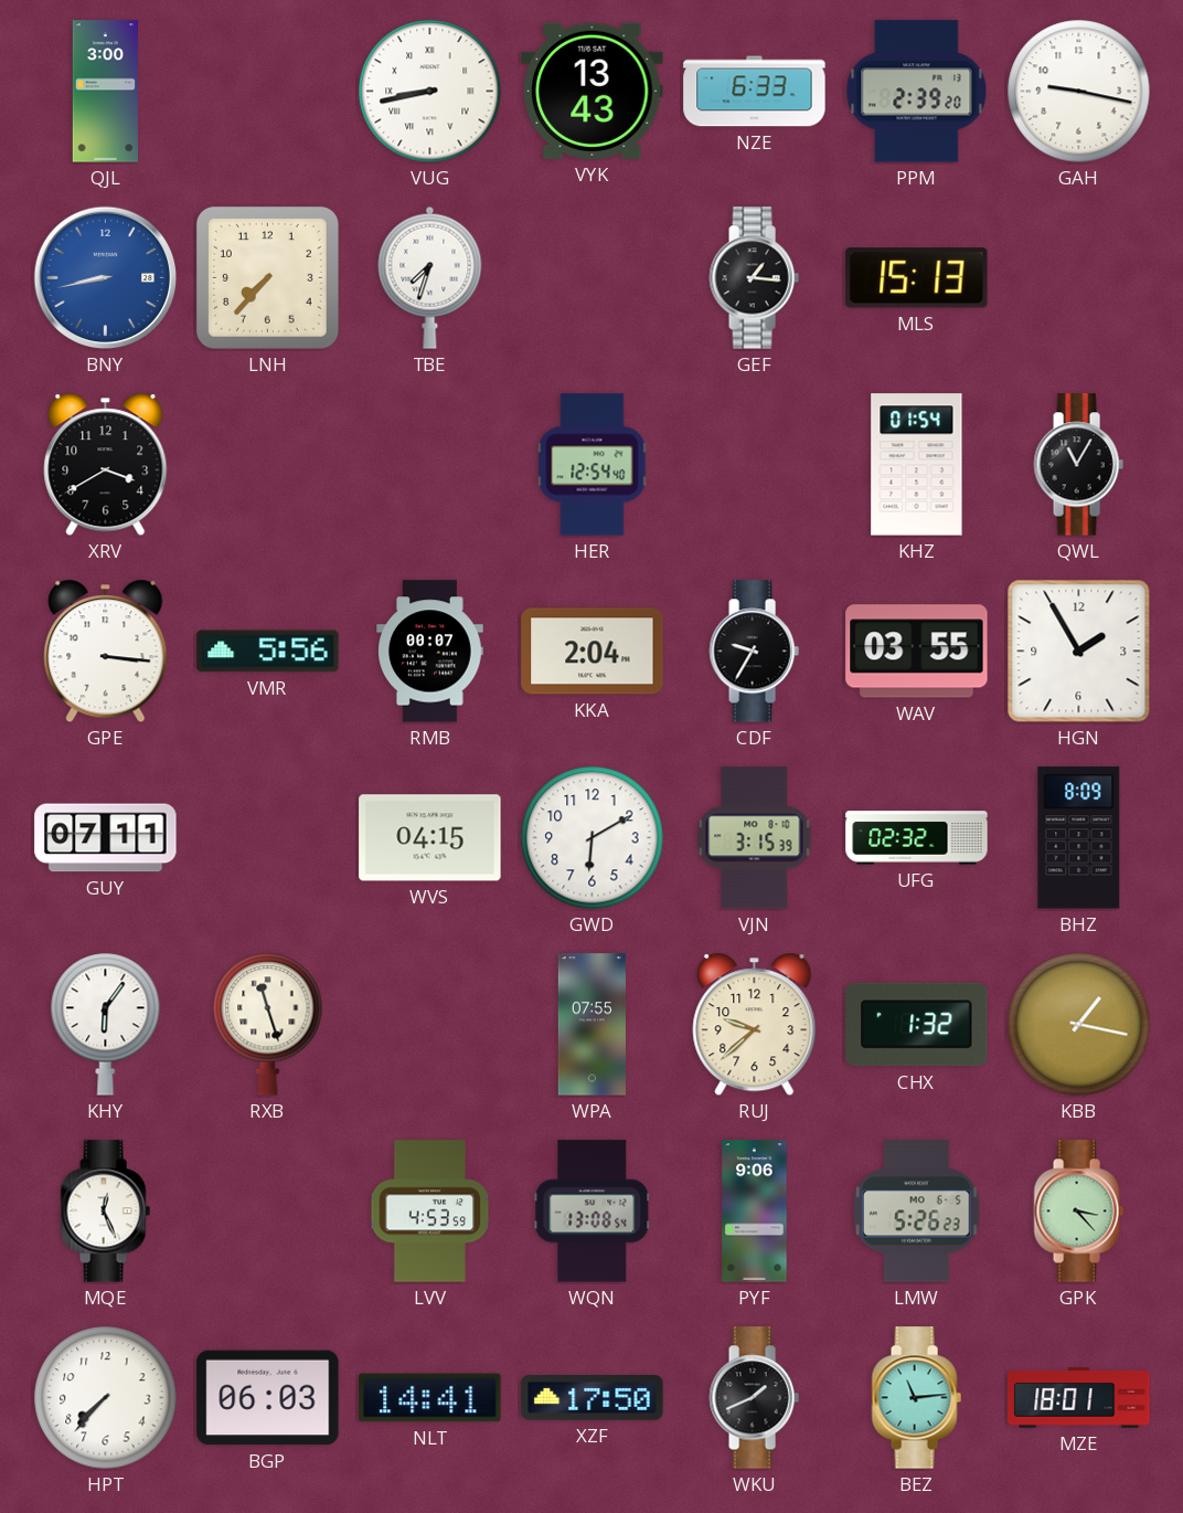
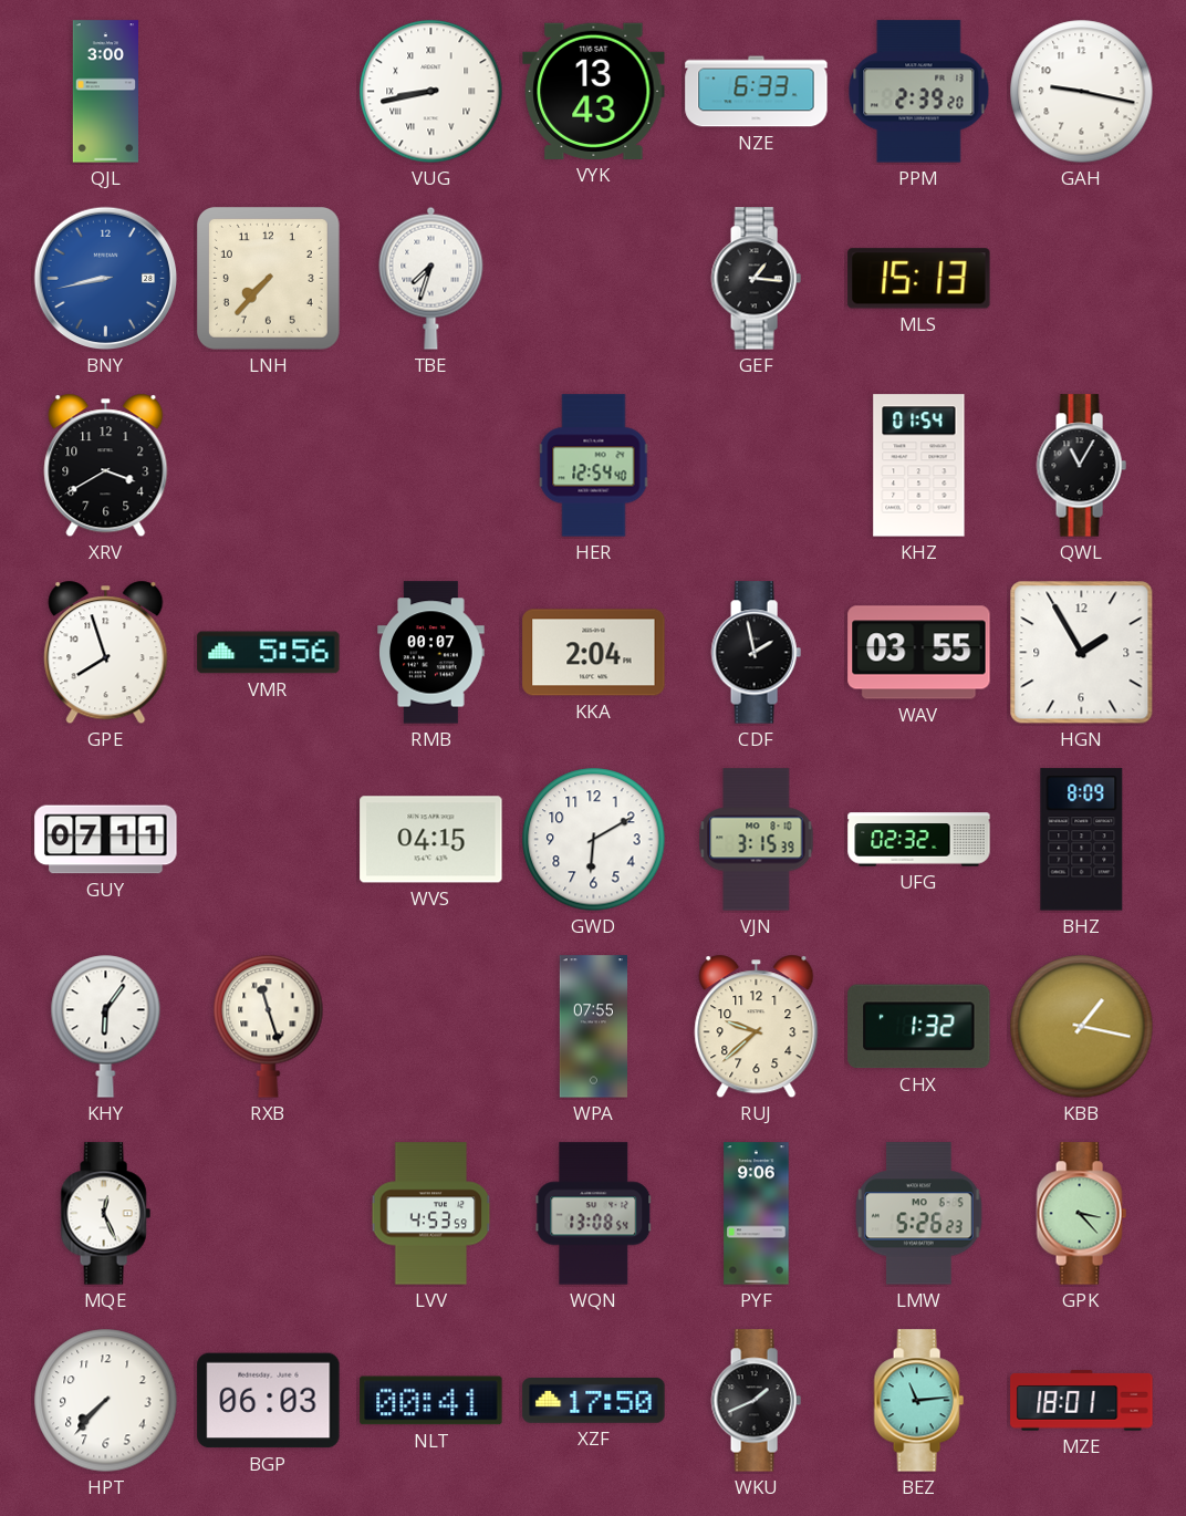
GPE: 3:16 -> 7:57
CDF: 9:35 -> 1:58
NLT: 14:41 -> 00:41
